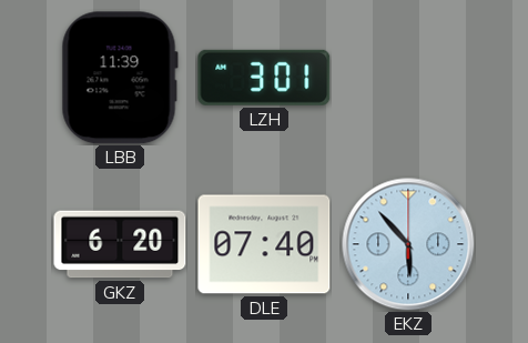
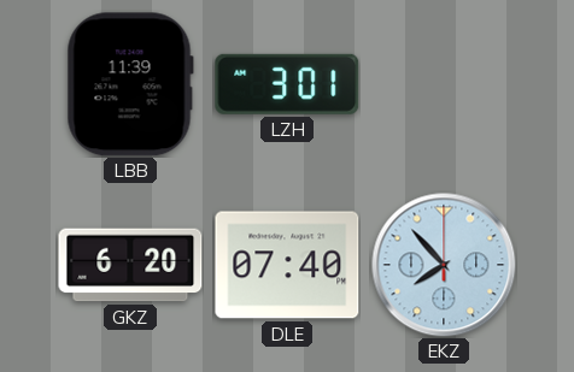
EKZ: 5:53 -> 7:53
